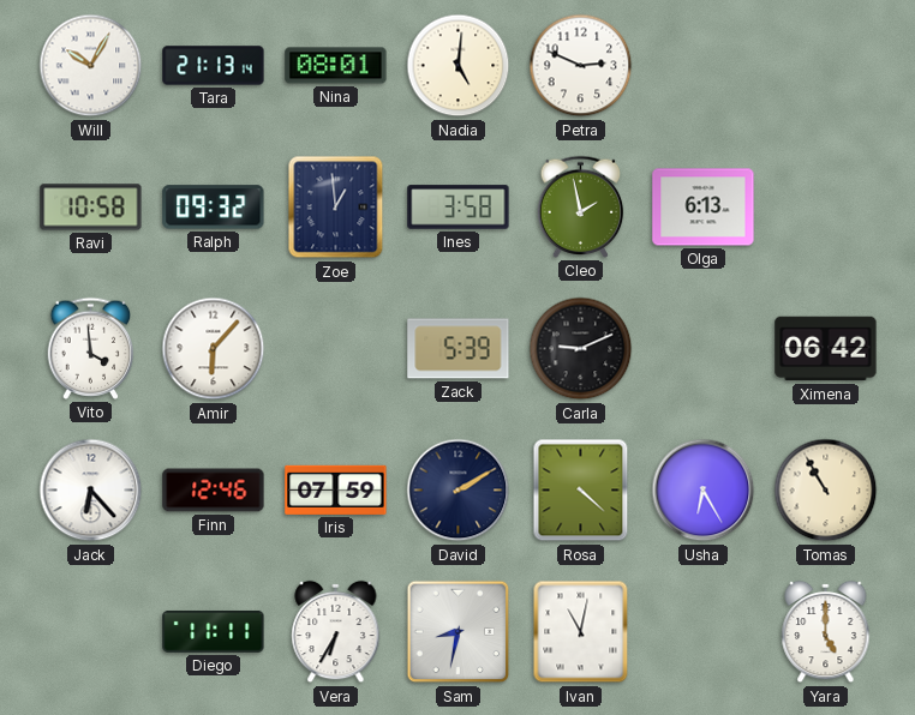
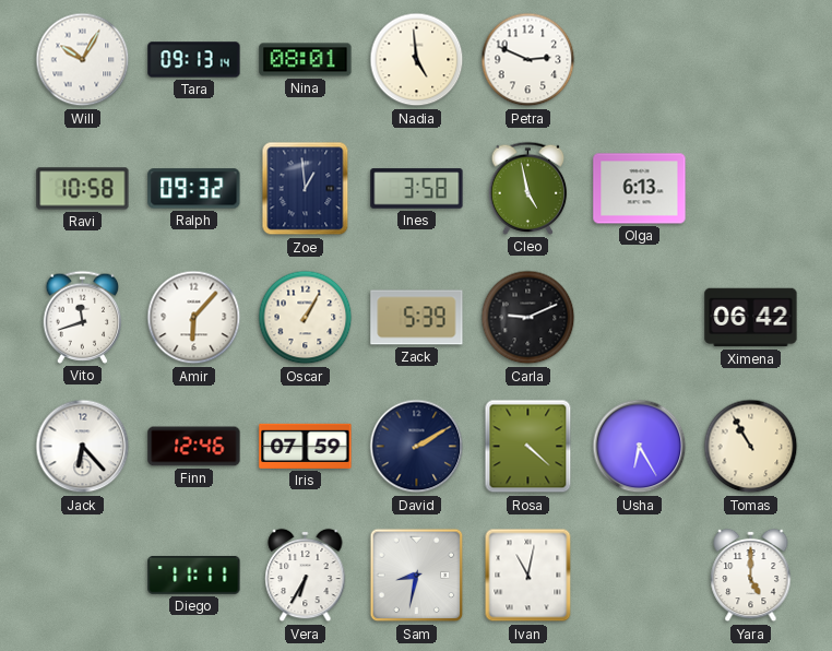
Tara: 21:13 -> 09:13
Nadia: 5:01 -> 4:59
Cleo: 1:58 -> 4:58
Vito: 3:59 -> 11:42
Oscar: none -> 1:05
